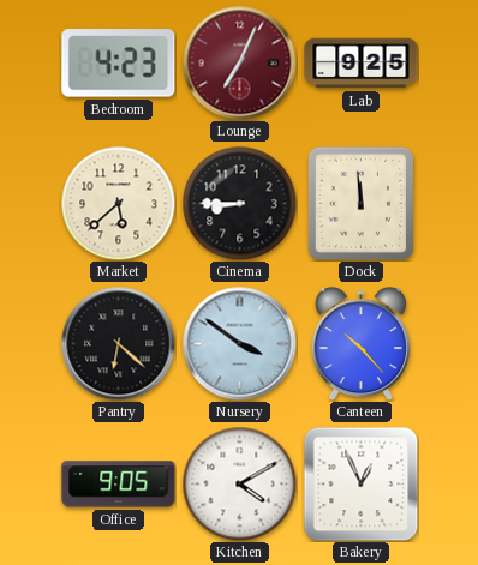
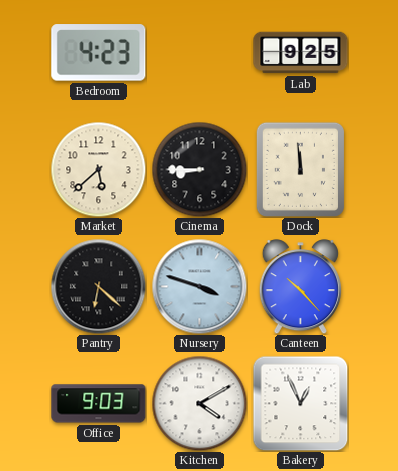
Lounge: 7:04 -> none
Nursery: 3:51 -> 3:48
Office: 9:05 -> 9:03
